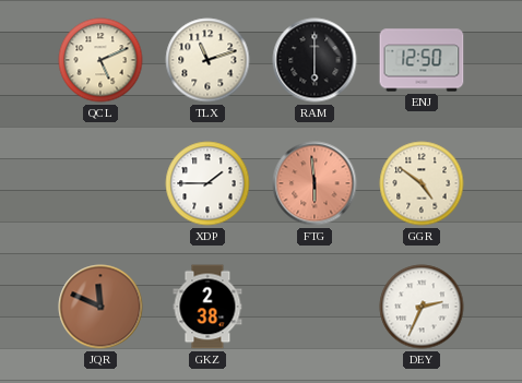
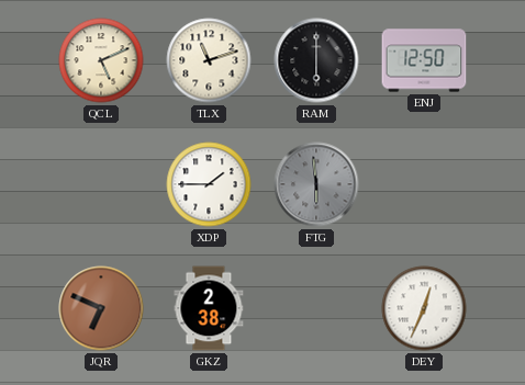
FTG dial: salmon -> grey
GGR: 4:51 -> none
JQR: 11:49 -> 6:49
DEY: 2:34 -> 12:34
